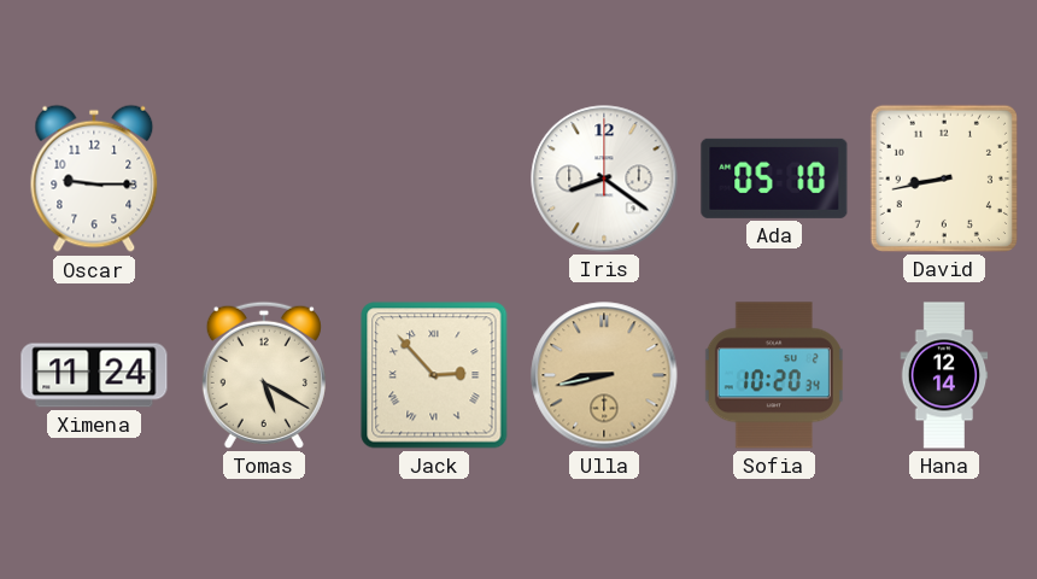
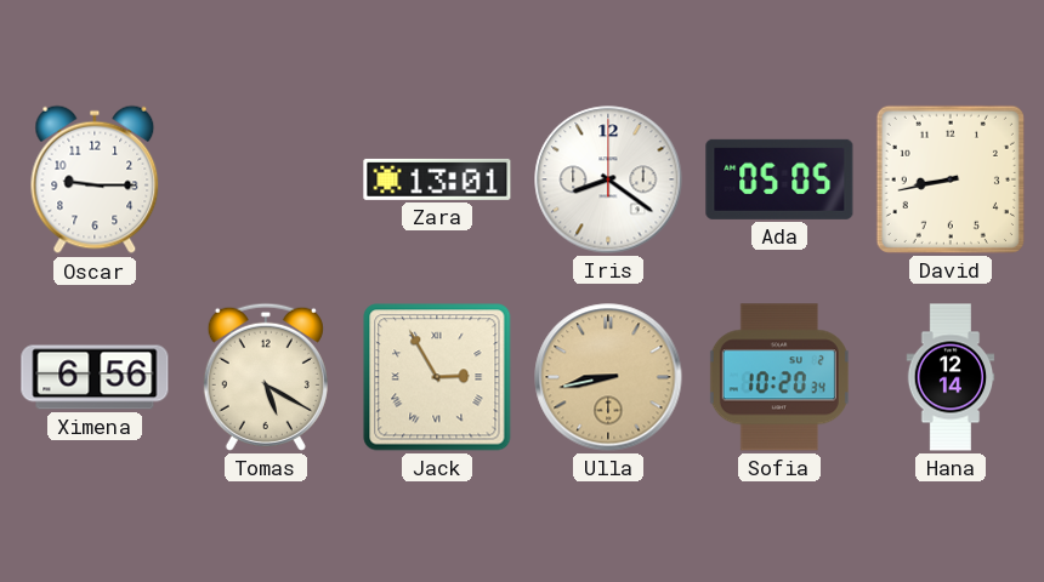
Zara: none -> 13:01
Ada: 05:10 -> 05:05
Ximena: 11:24 -> 6:56
Jack: 2:53 -> 2:55
